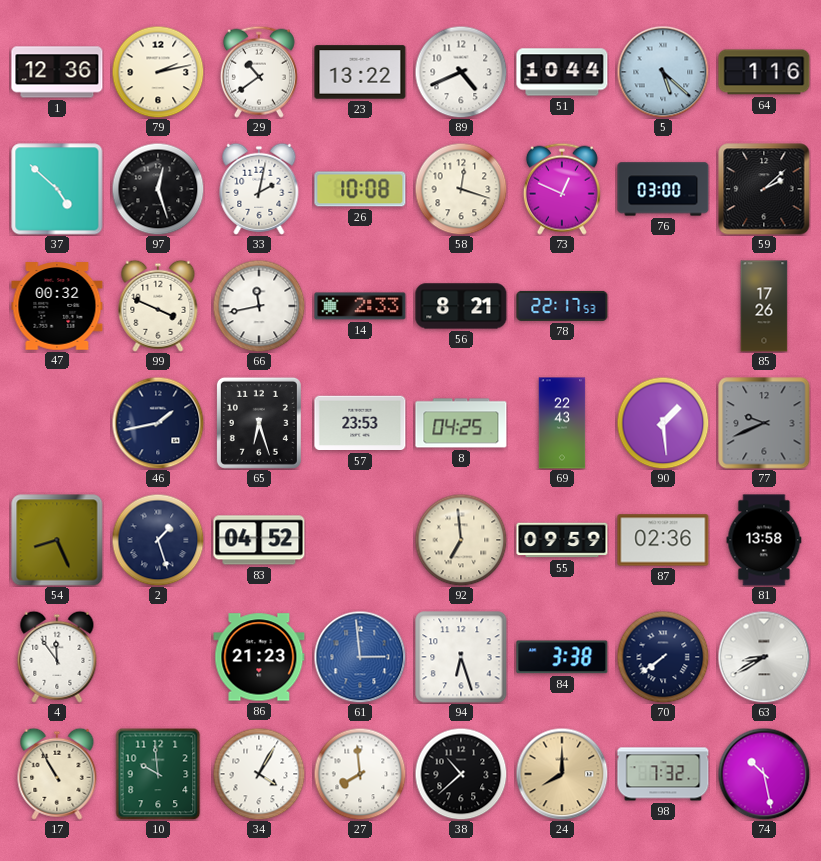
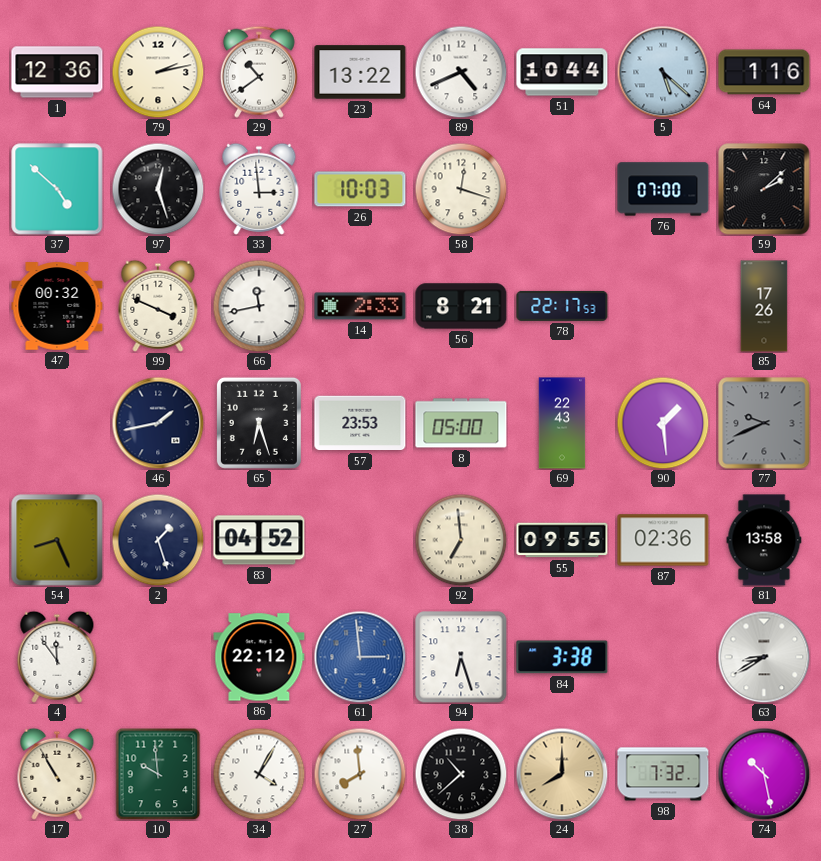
33: 2:02 -> 2:59
26: 10:08 -> 10:03
73: 12:49 -> none
76: 03:00 -> 07:00
8: 04:25 -> 05:00
55: 09:59 -> 09:55
86: 21:23 -> 22:12
70: 7:39 -> none
